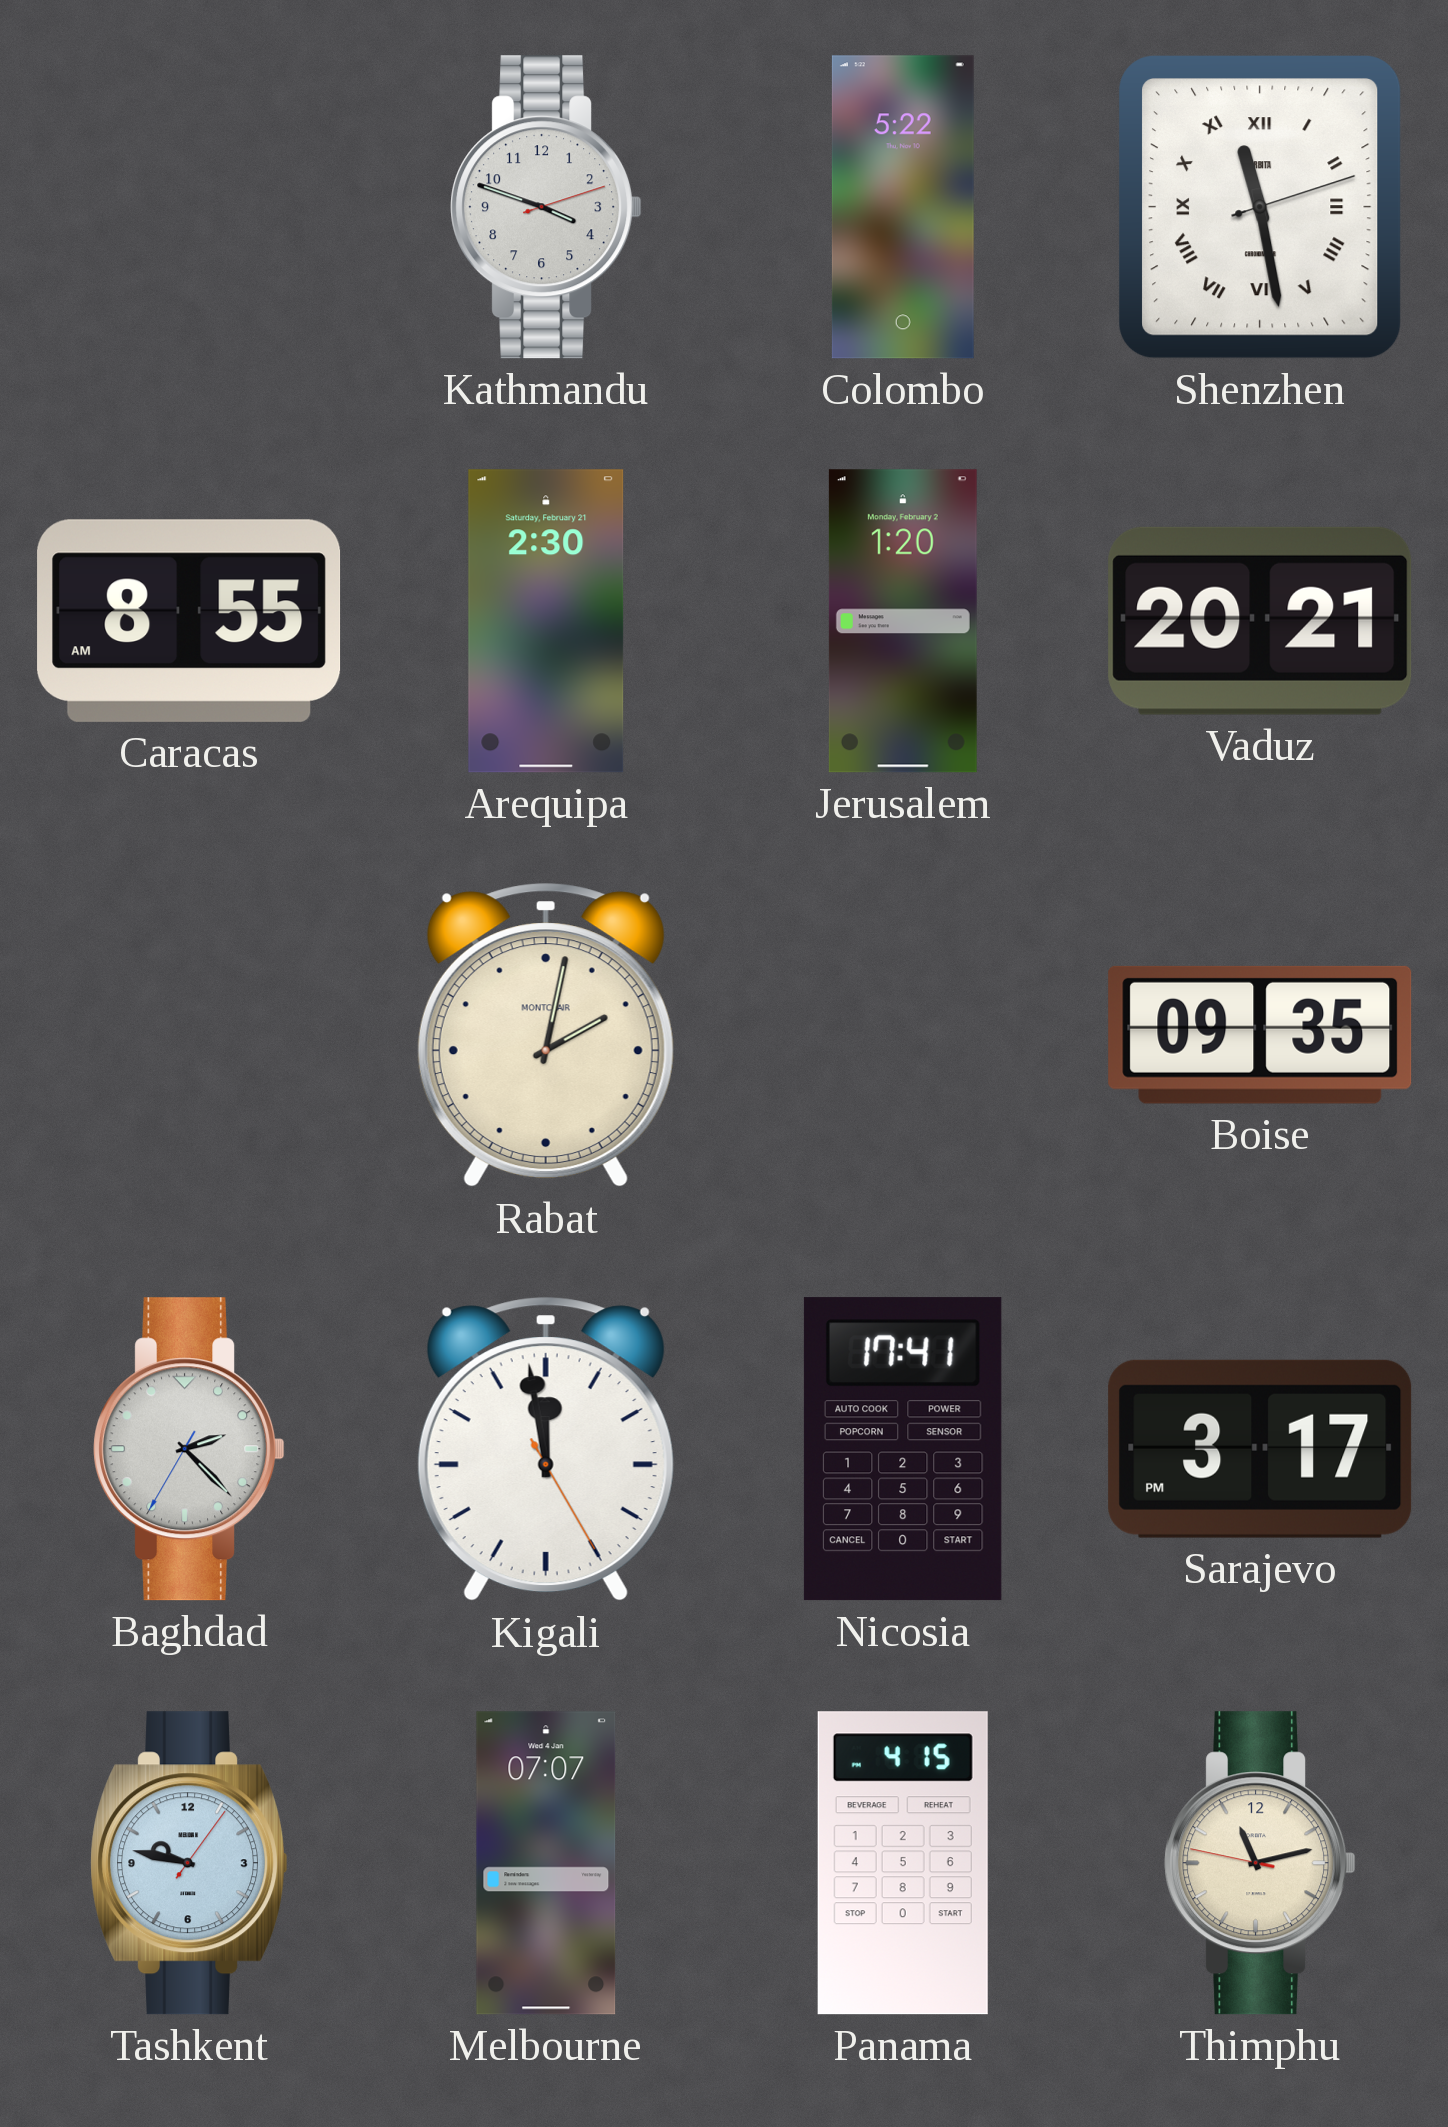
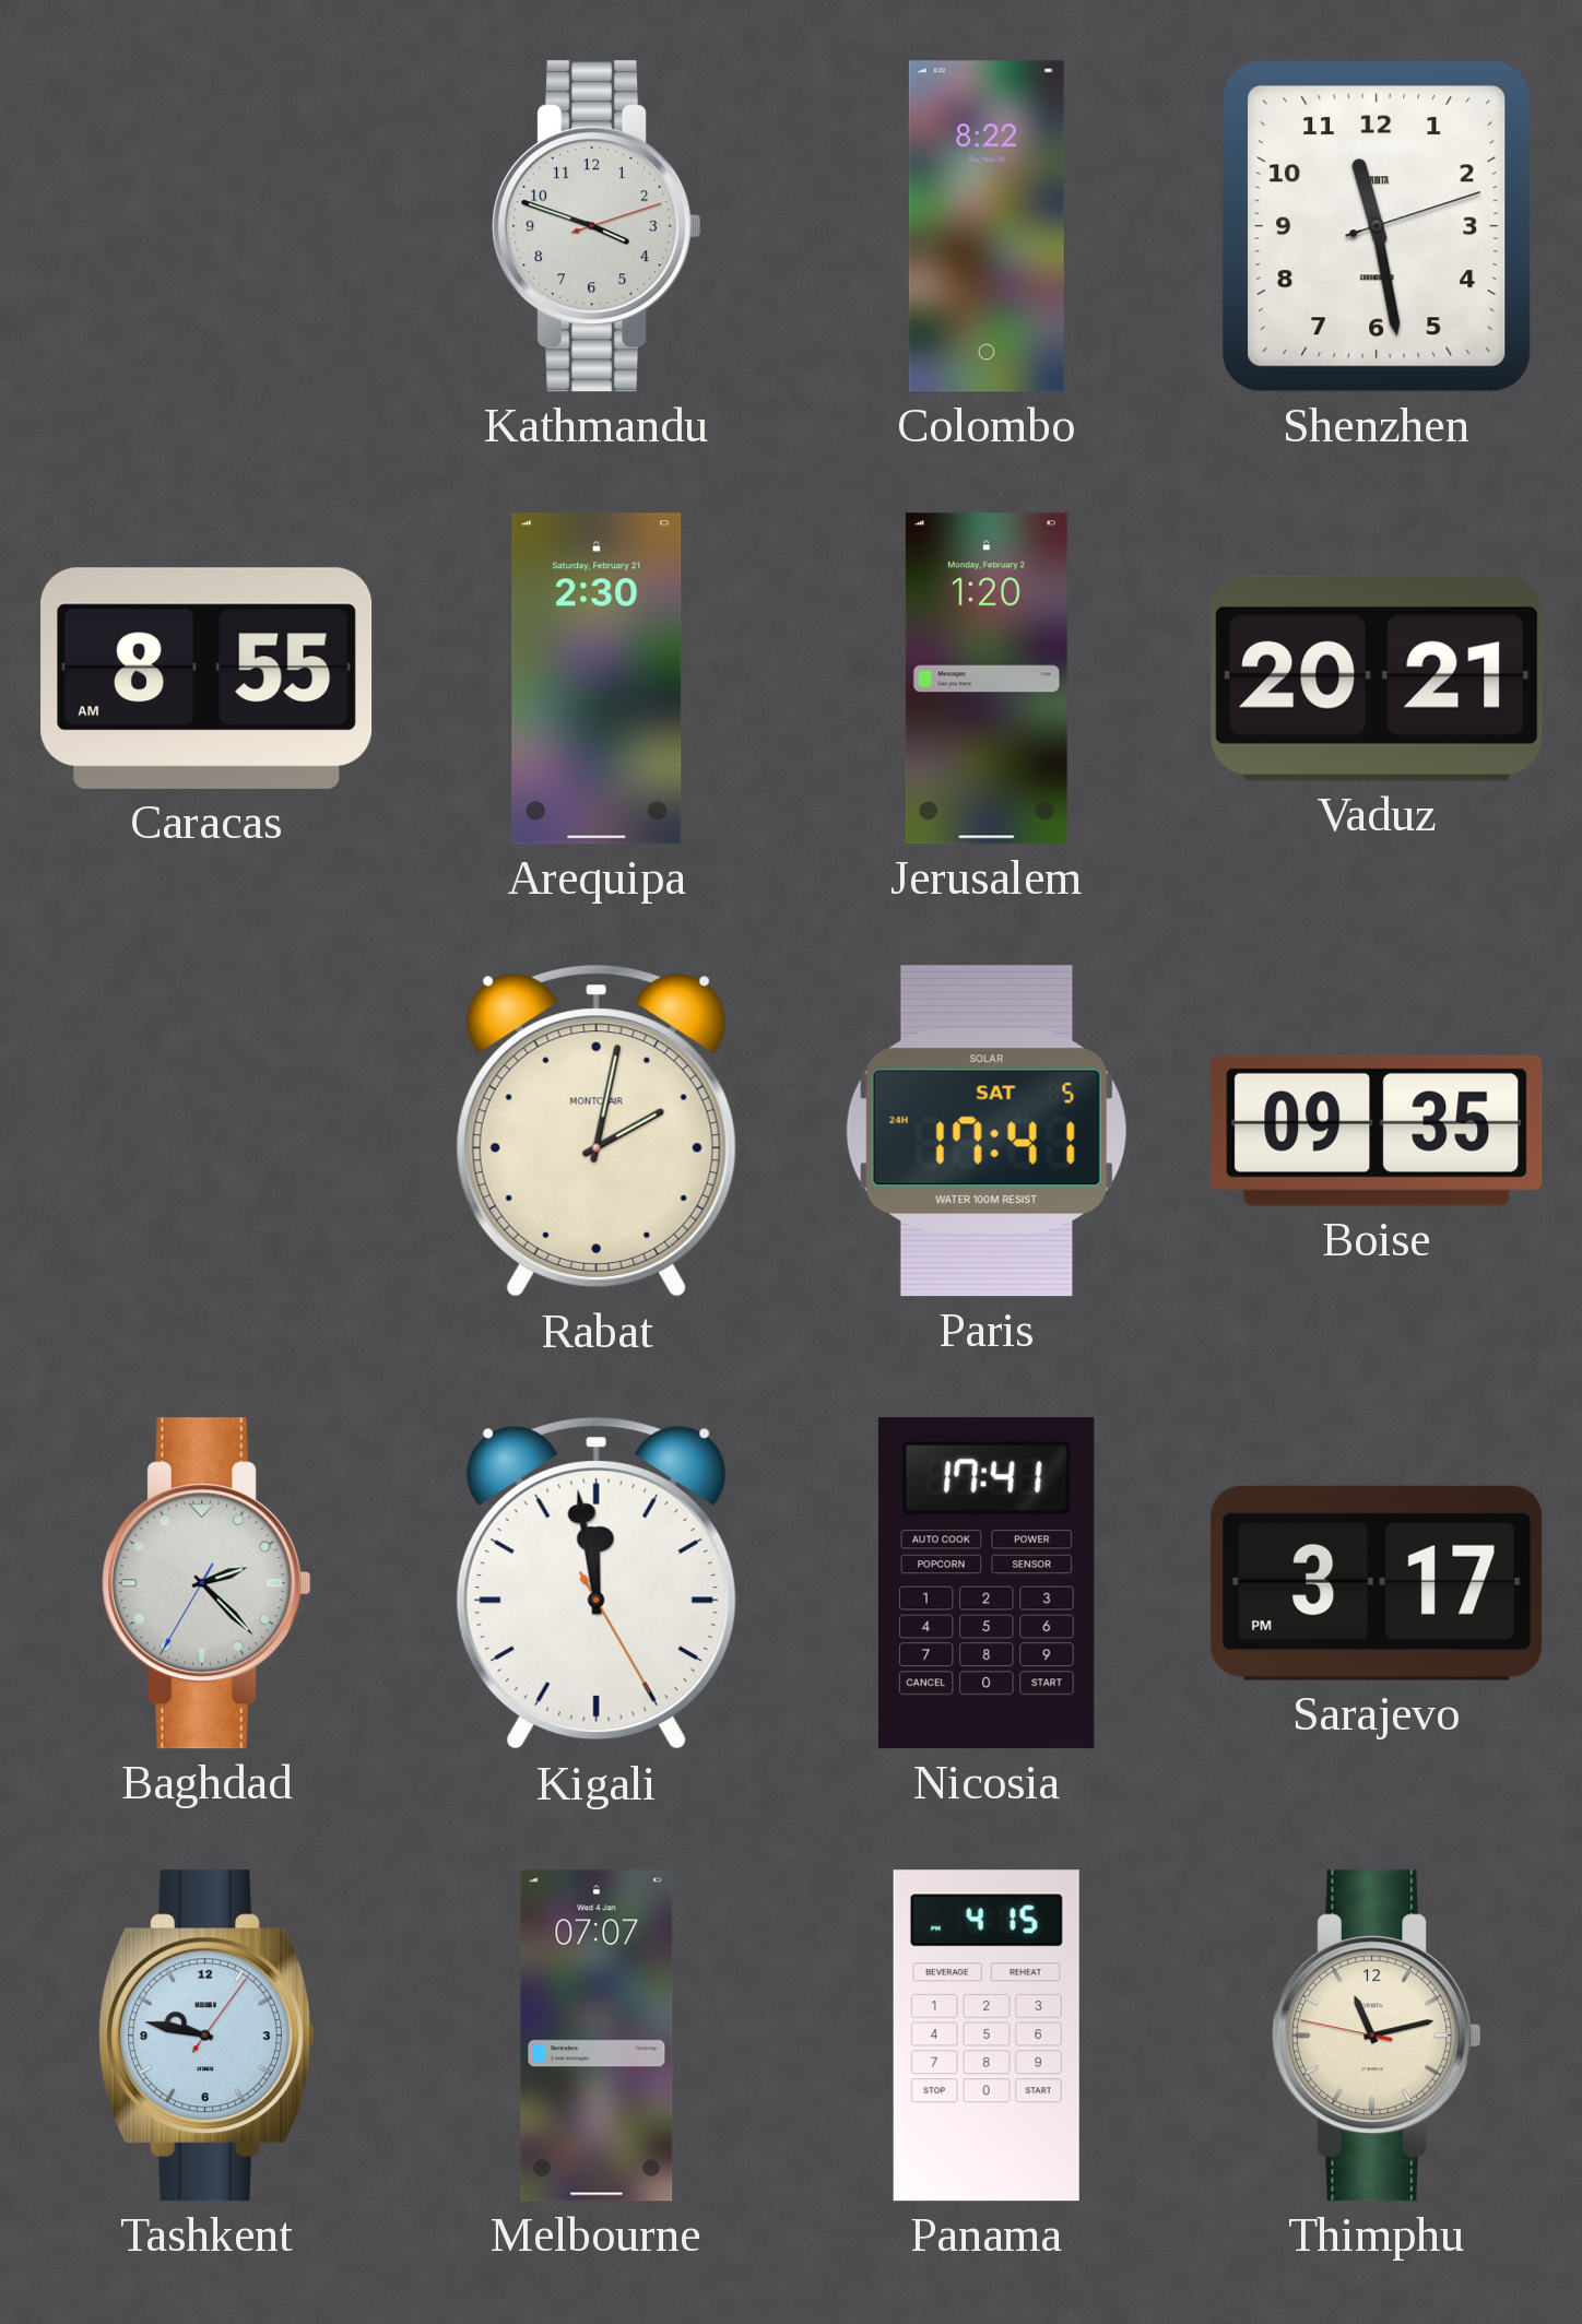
Colombo: 5:22 -> 8:22
Shenzhen numerals: Roman -> Arabic
Paris: none -> 17:41
